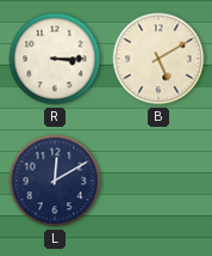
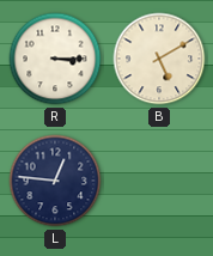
L: 12:10 -> 12:46
